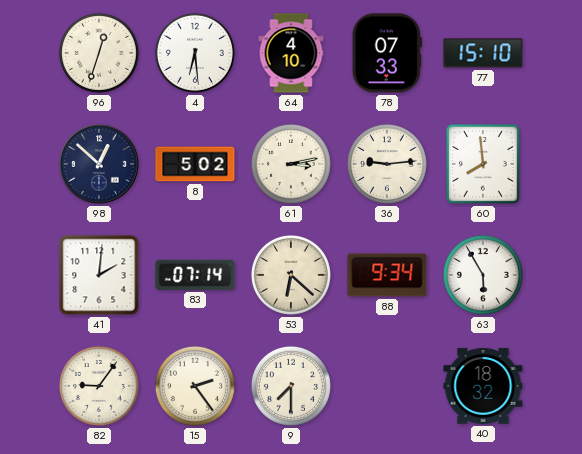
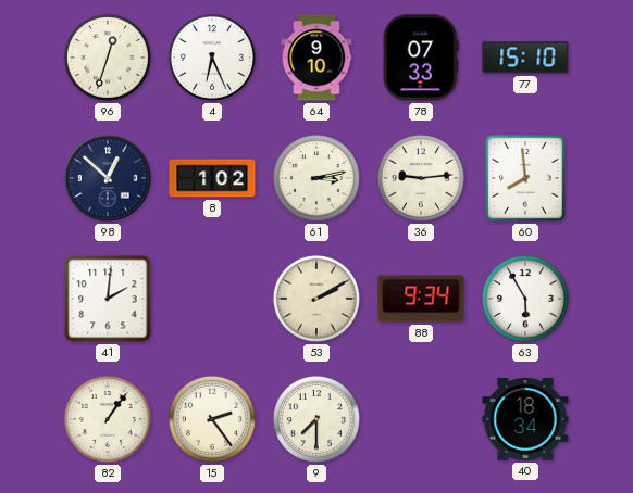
4: 6:29 -> 6:26
64: 4:10 -> 9:10
8: 5:02 -> 1:02
83: 07:14 -> none
53: 6:22 -> 2:10
82: 9:06 -> 1:06
40: 18:32 -> 18:34
